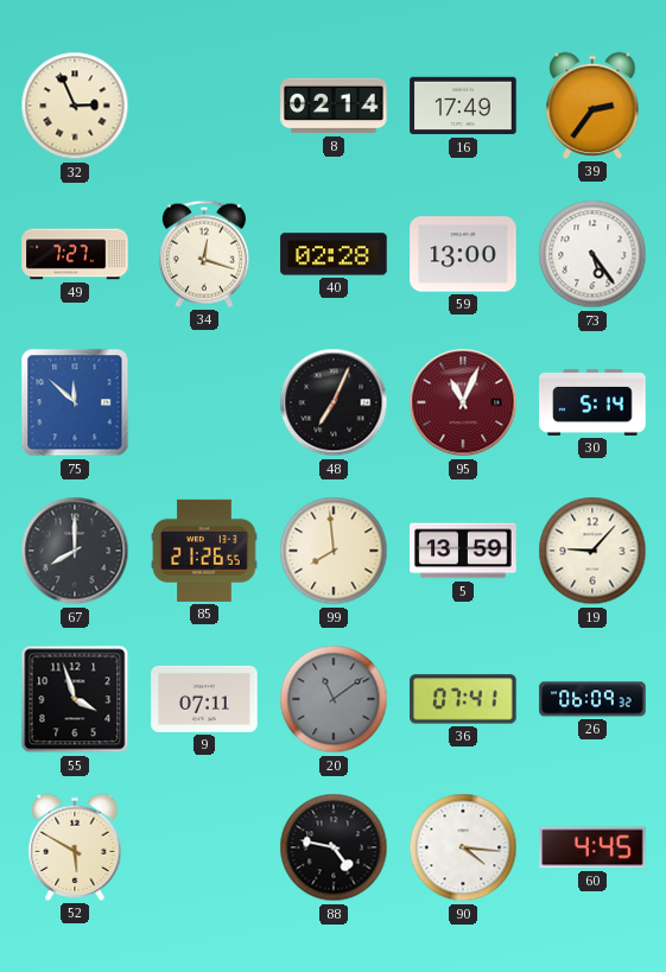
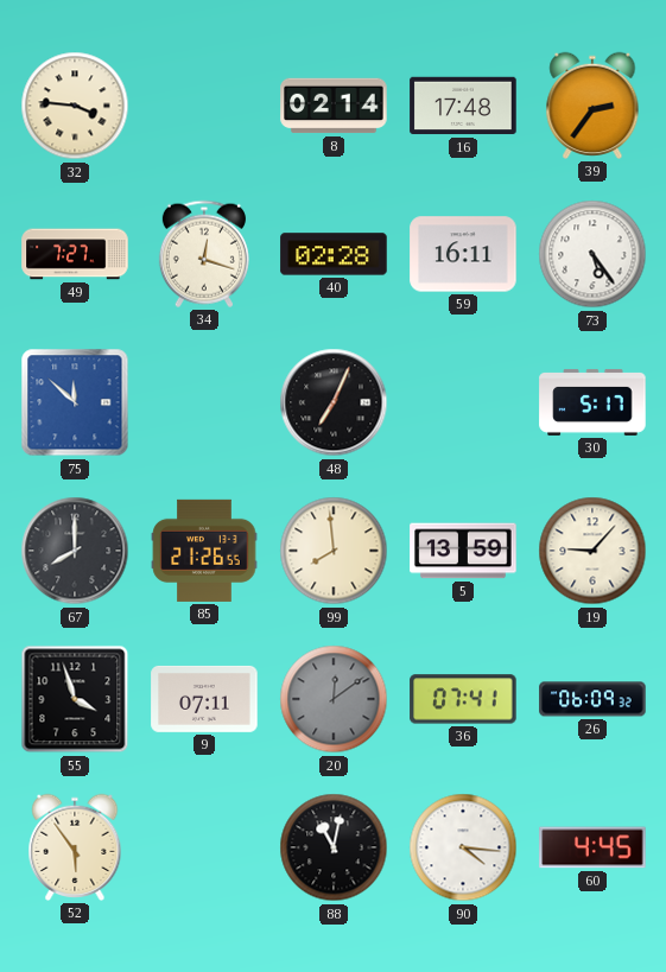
32: 2:56 -> 3:46
16: 17:49 -> 17:48
59: 13:00 -> 16:11
95: 11:04 -> none
30: 5:14 -> 5:17
20: 11:09 -> 12:09
52: 5:50 -> 5:54
88: 4:47 -> 11:02
